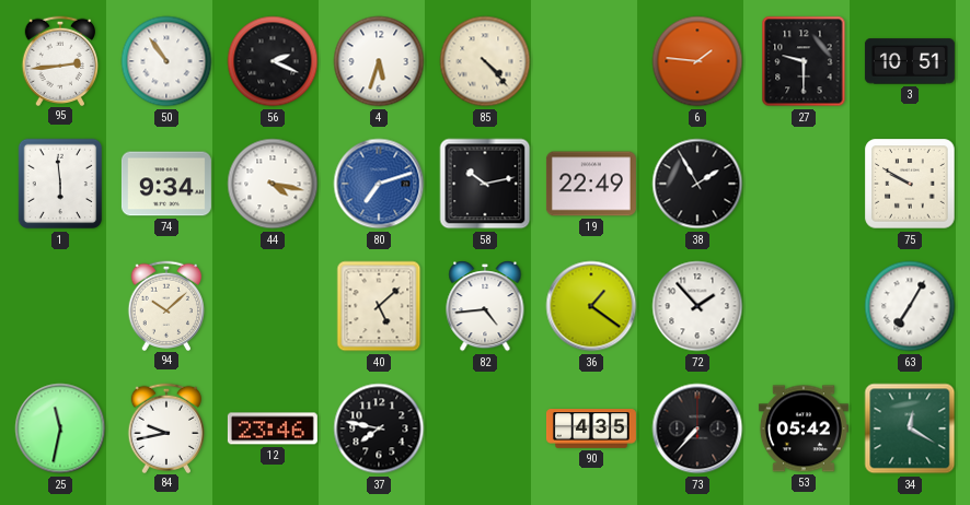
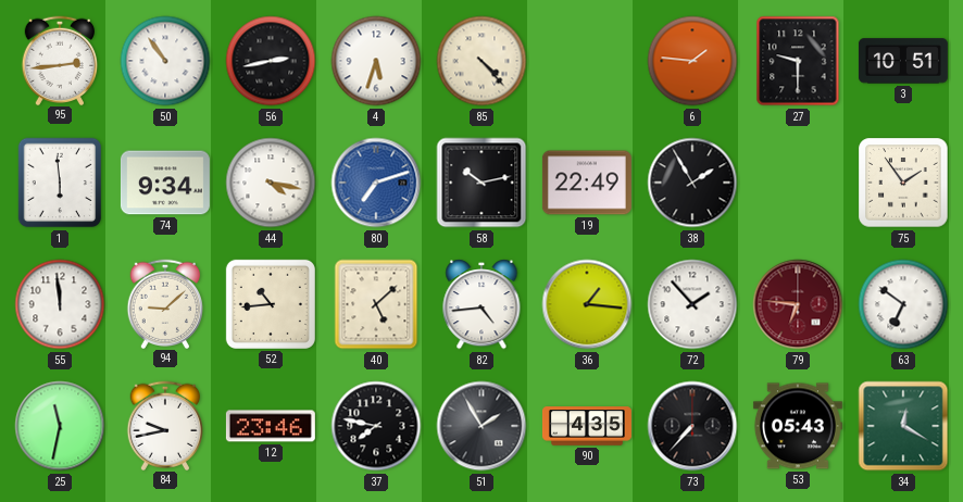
56: 2:19 -> 2:43
75: 9:50 -> 1:54
55: none -> 11:59
94: 10:08 -> 9:08
52: none -> 10:44
36: 1:21 -> 1:16
79: none -> 6:46
63: 7:05 -> 6:51
51: none -> 1:55
53: 05:42 -> 05:43
